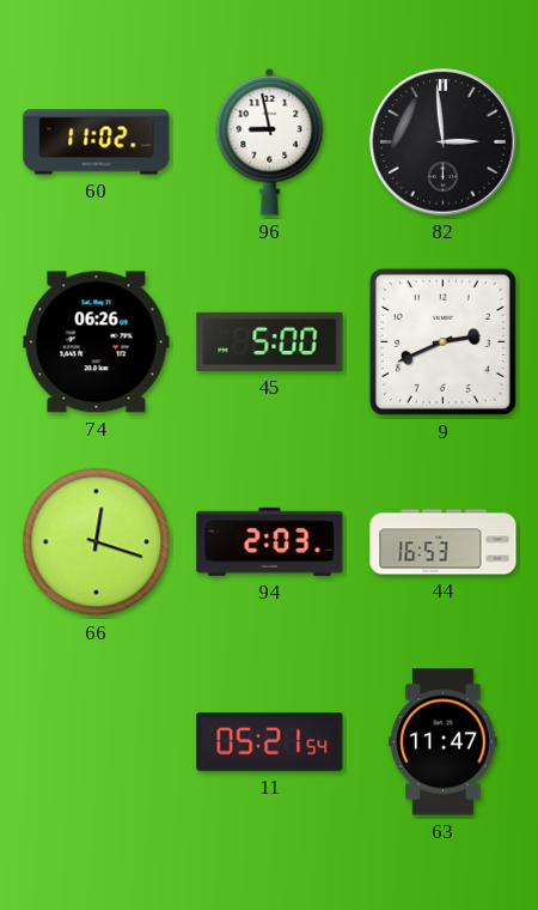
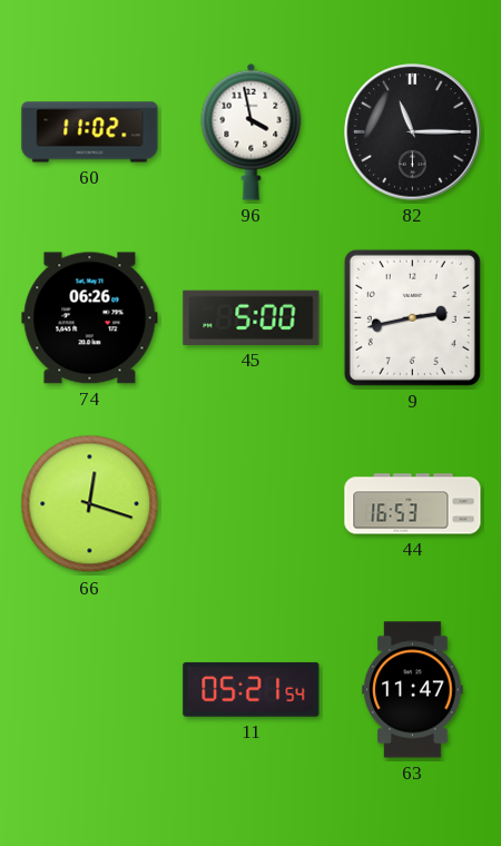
96: 8:58 -> 3:58
82: 2:59 -> 11:15
9: 2:41 -> 2:43
94: 2:03 -> none
